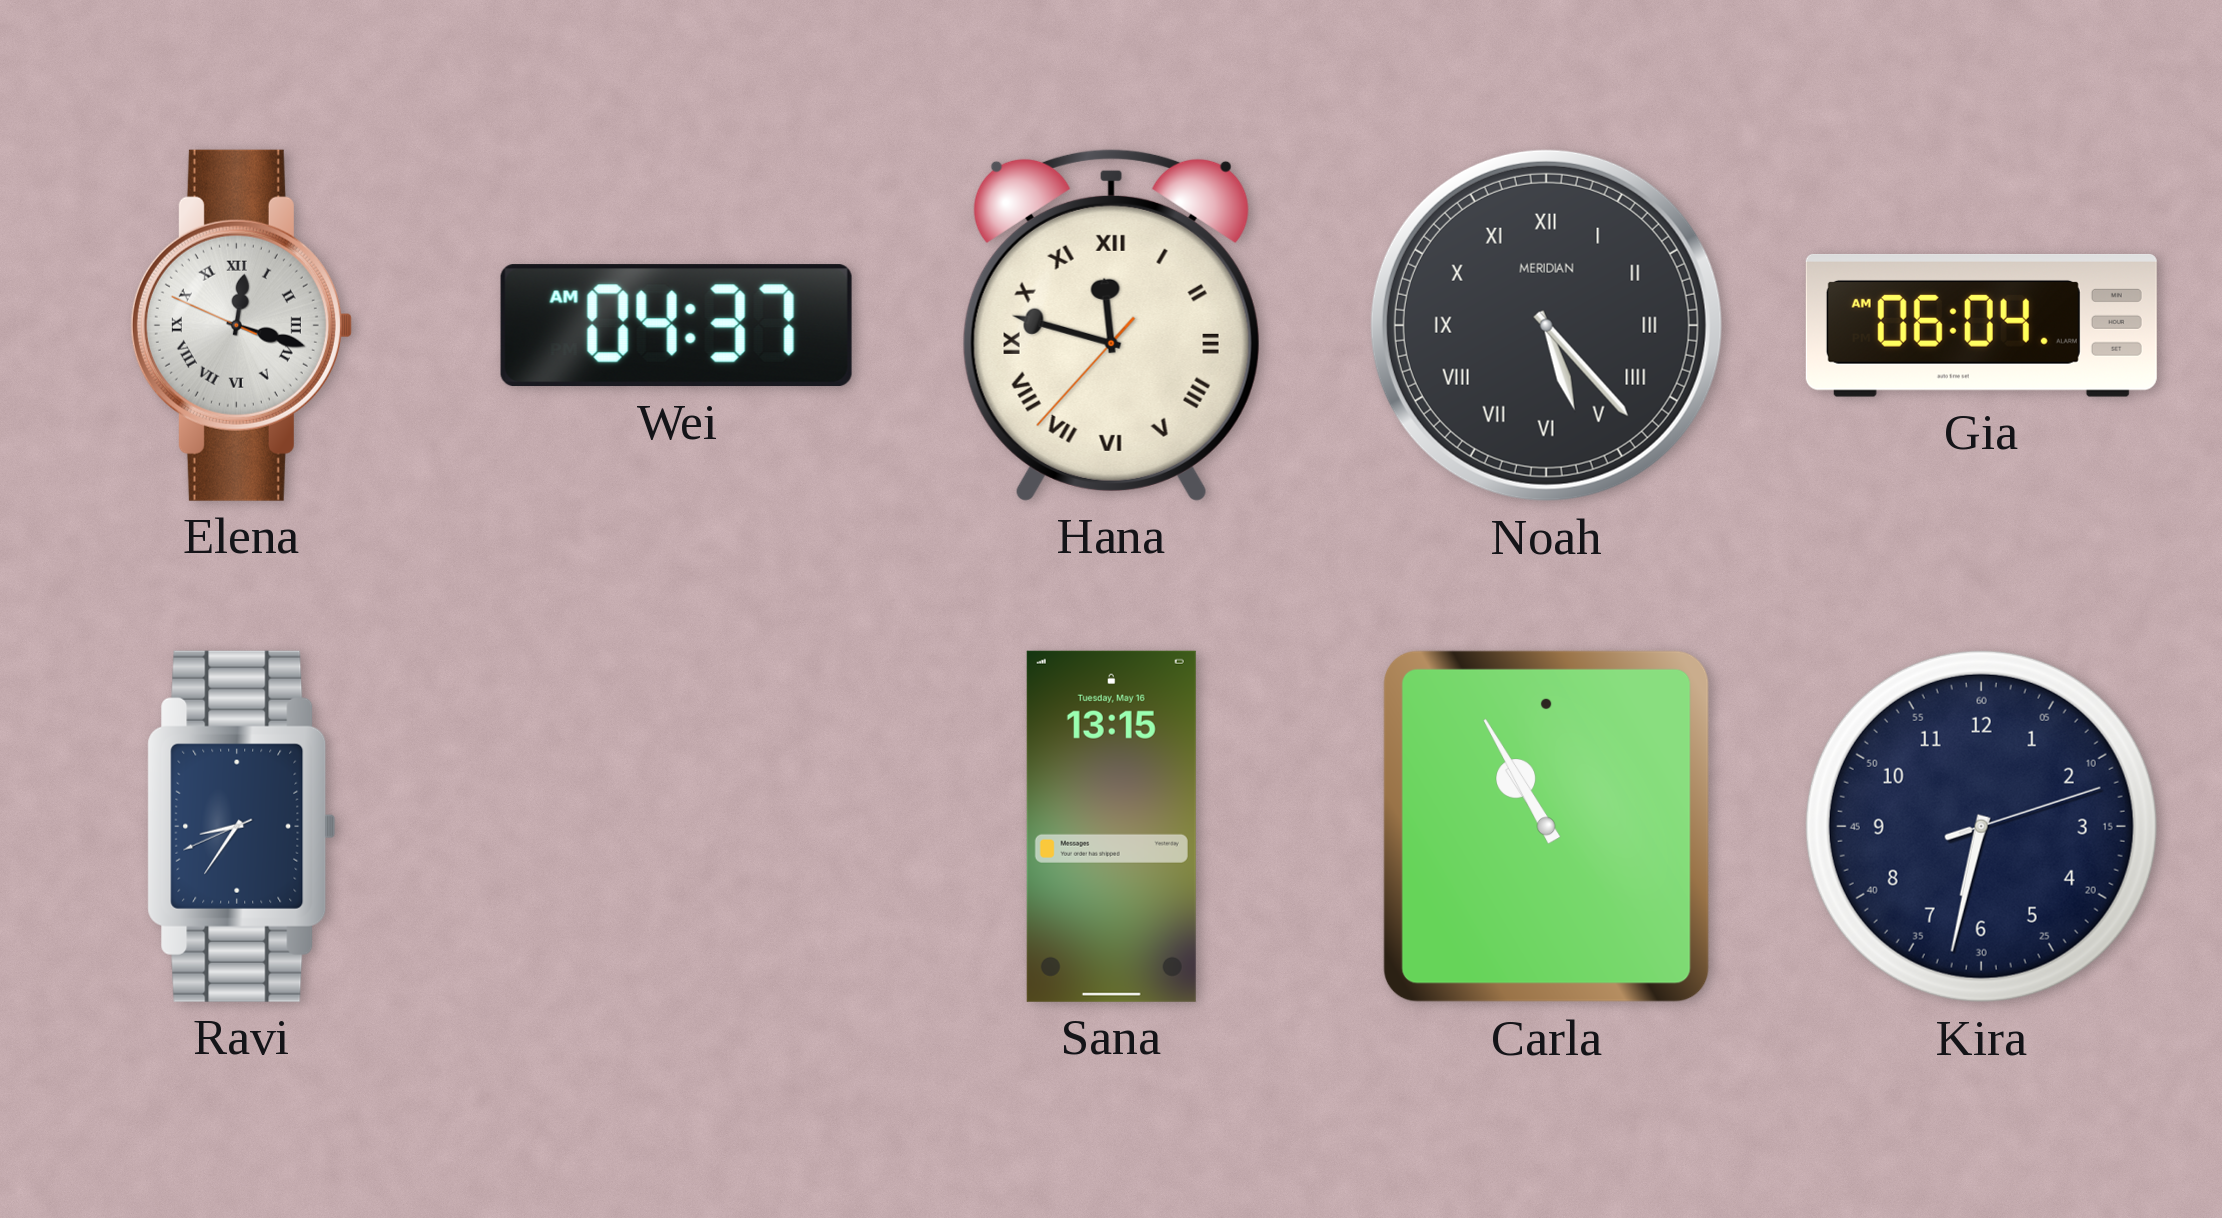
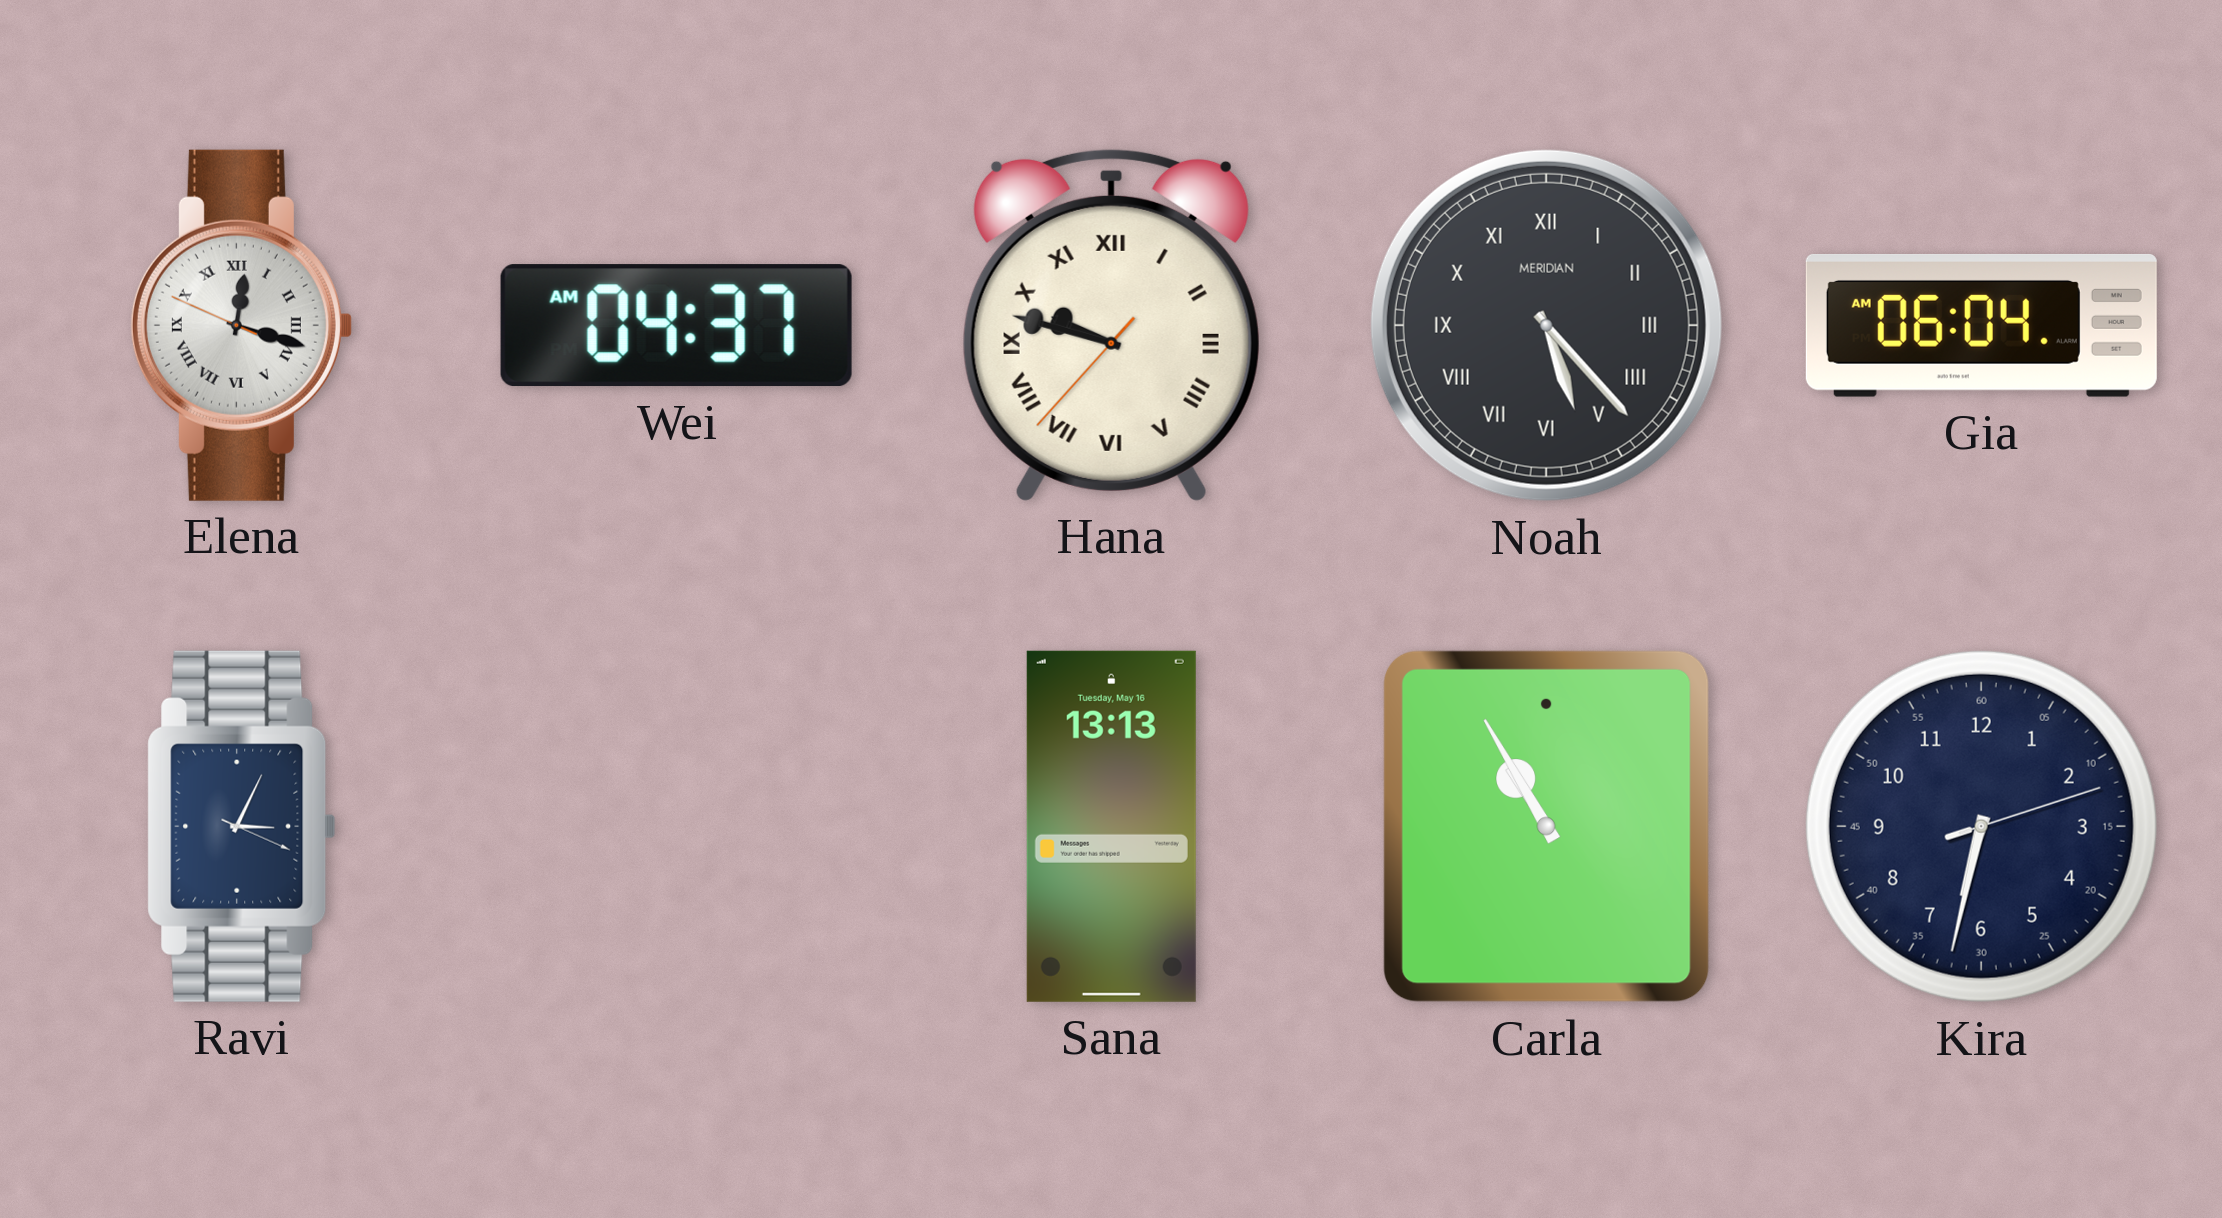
Hana: 11:47 -> 9:47
Ravi: 8:35 -> 3:04
Sana: 13:15 -> 13:13
